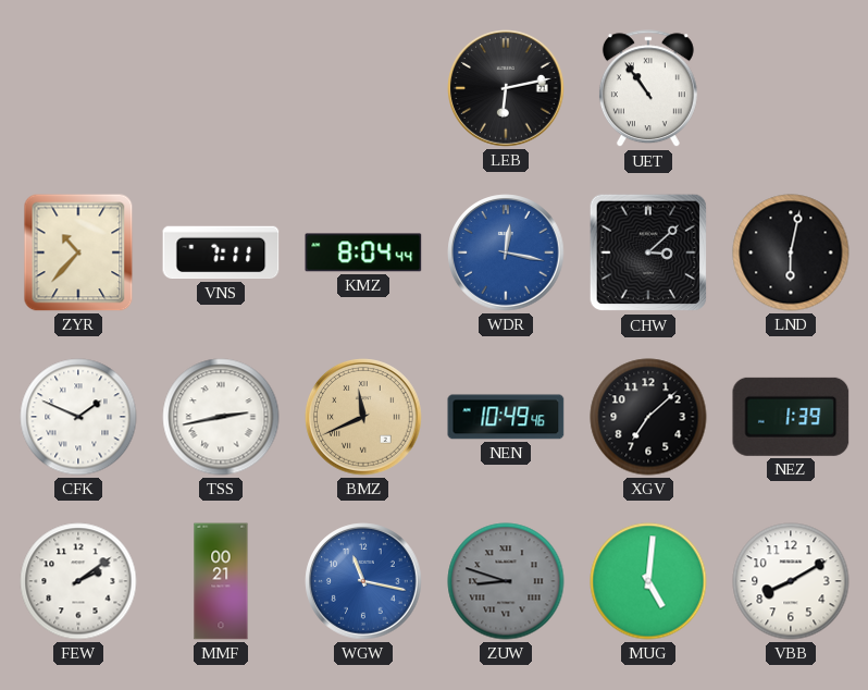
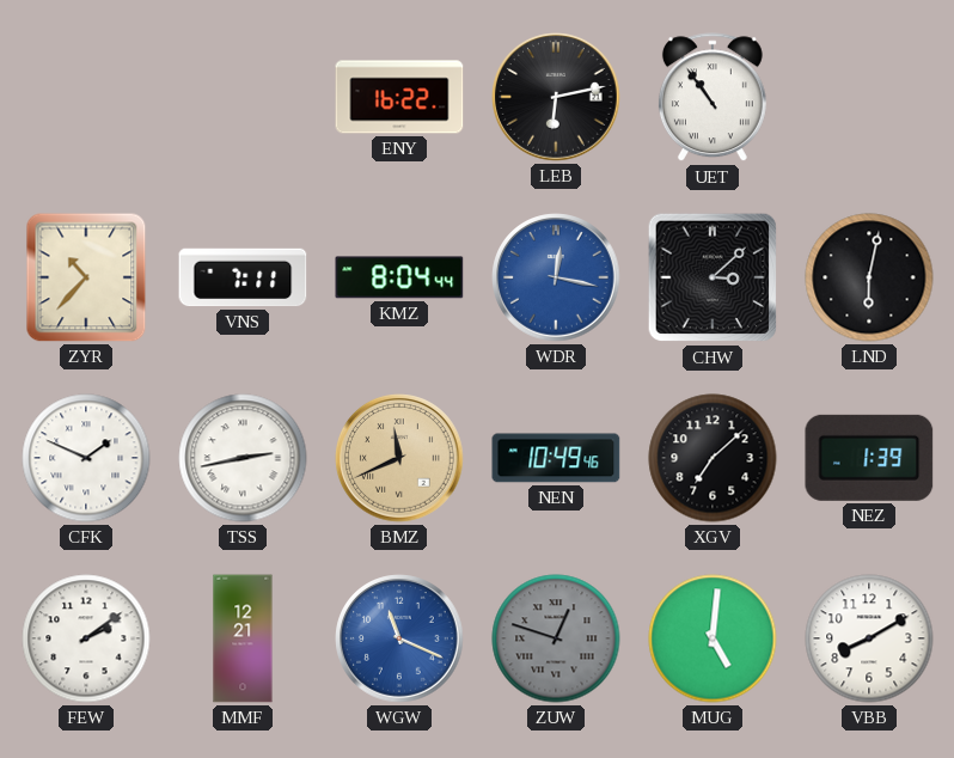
ENY: none -> 16:22
MMF: 00:21 -> 12:21
WGW: 11:17 -> 11:19
ZUW: 8:48 -> 12:48
